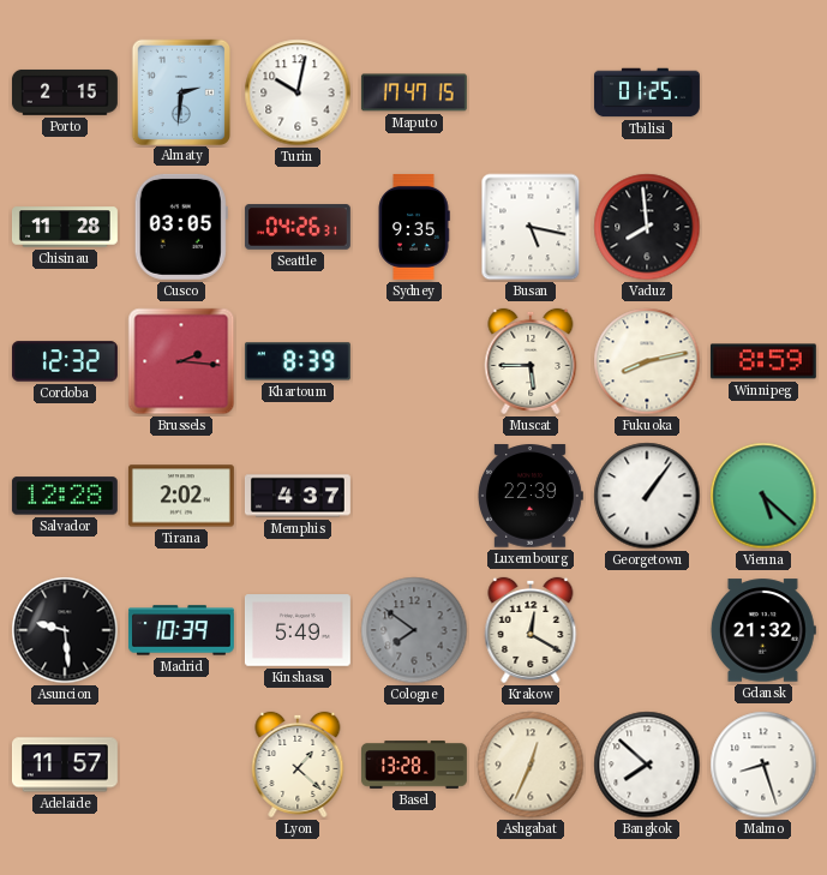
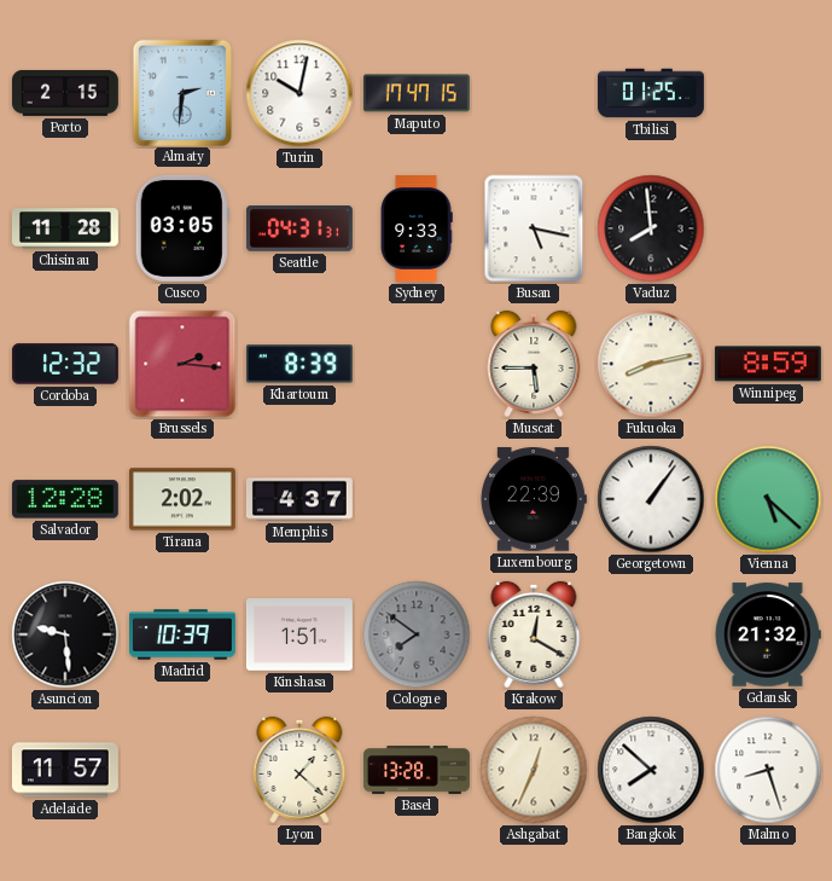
Seattle: 04:26 -> 04:31
Sydney: 9:35 -> 9:33
Kinshasa: 5:49 -> 1:51
